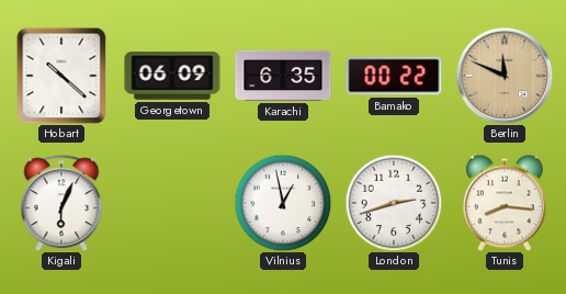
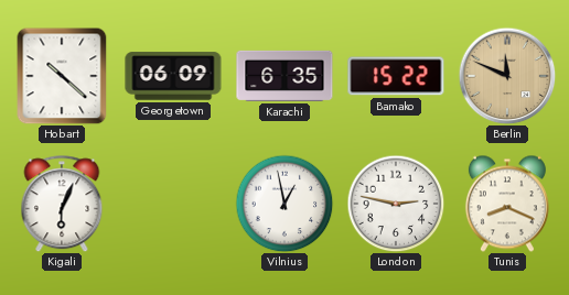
Bamako: 00:22 -> 15:22
London: 2:42 -> 2:47
Tunis: 8:16 -> 8:19
